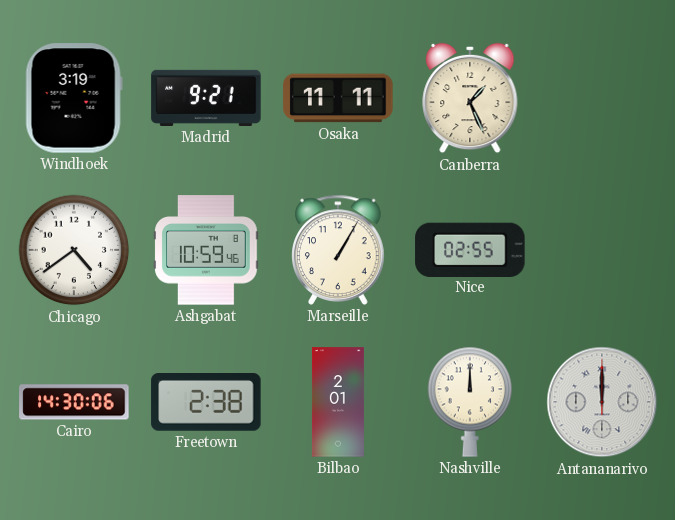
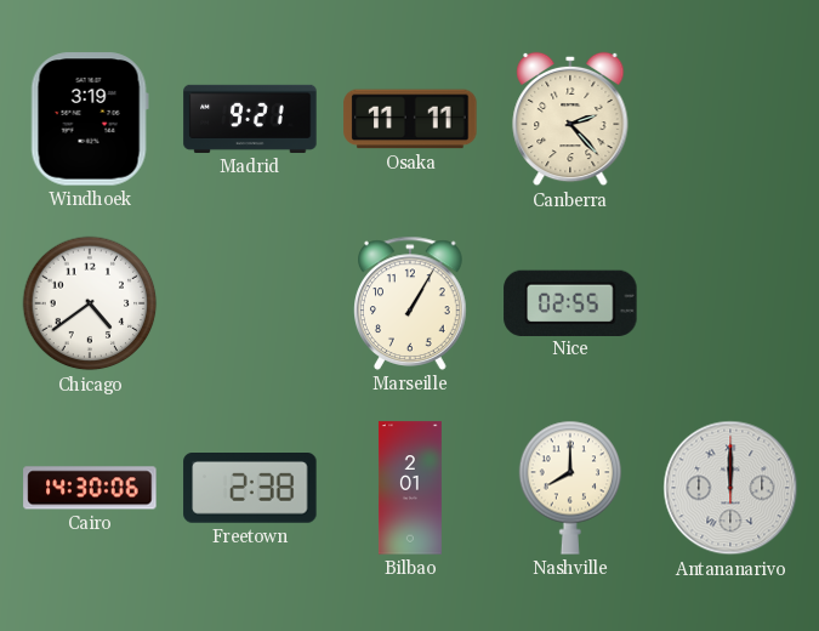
Canberra: 1:26 -> 2:23
Ashgabat: 10:59 -> none
Nashville: 12:00 -> 8:00
